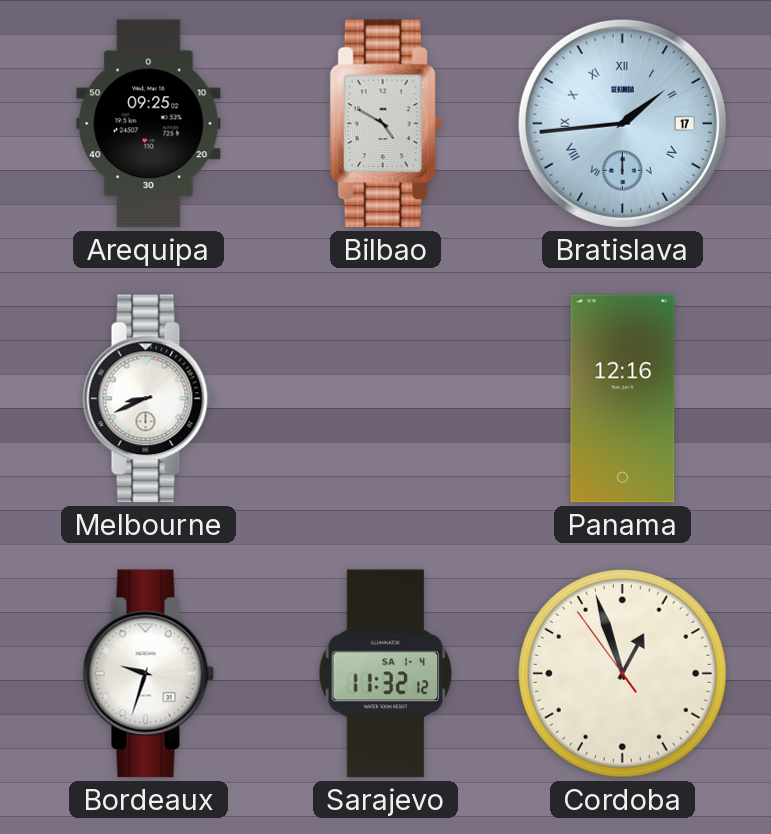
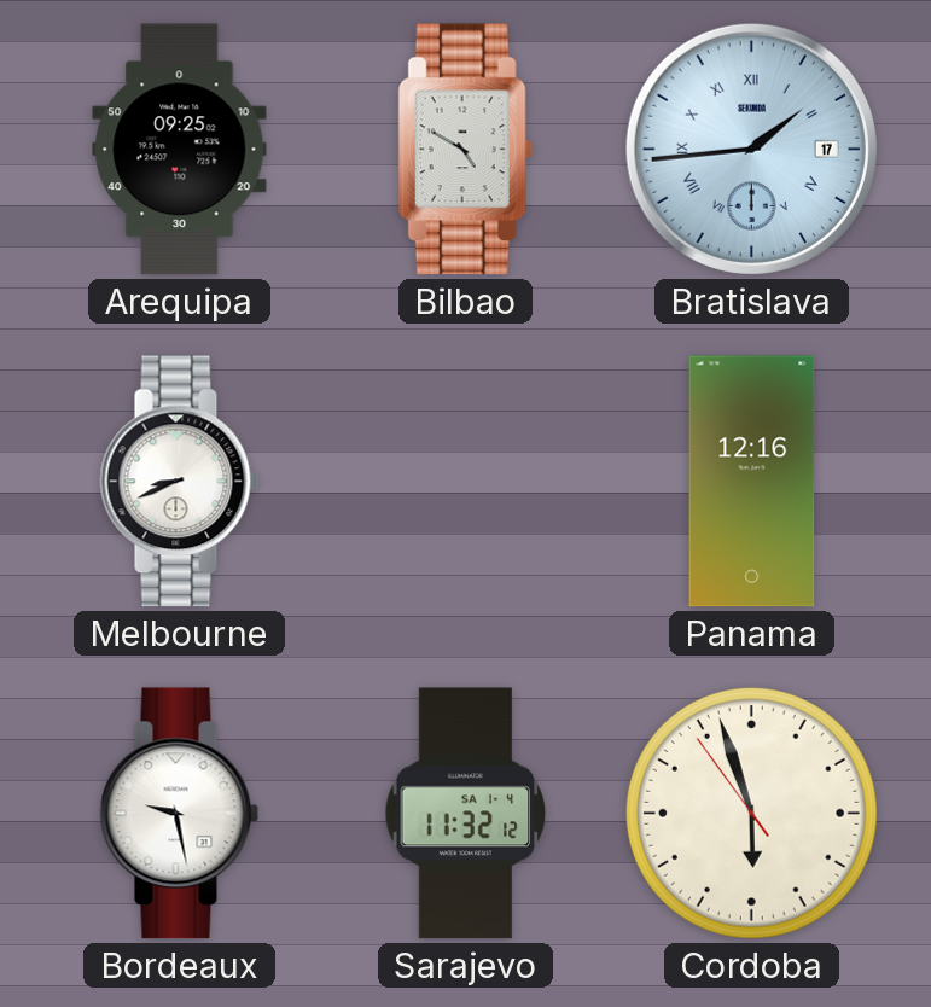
Bordeaux: 9:33 -> 9:28
Cordoba: 12:56 -> 5:56
